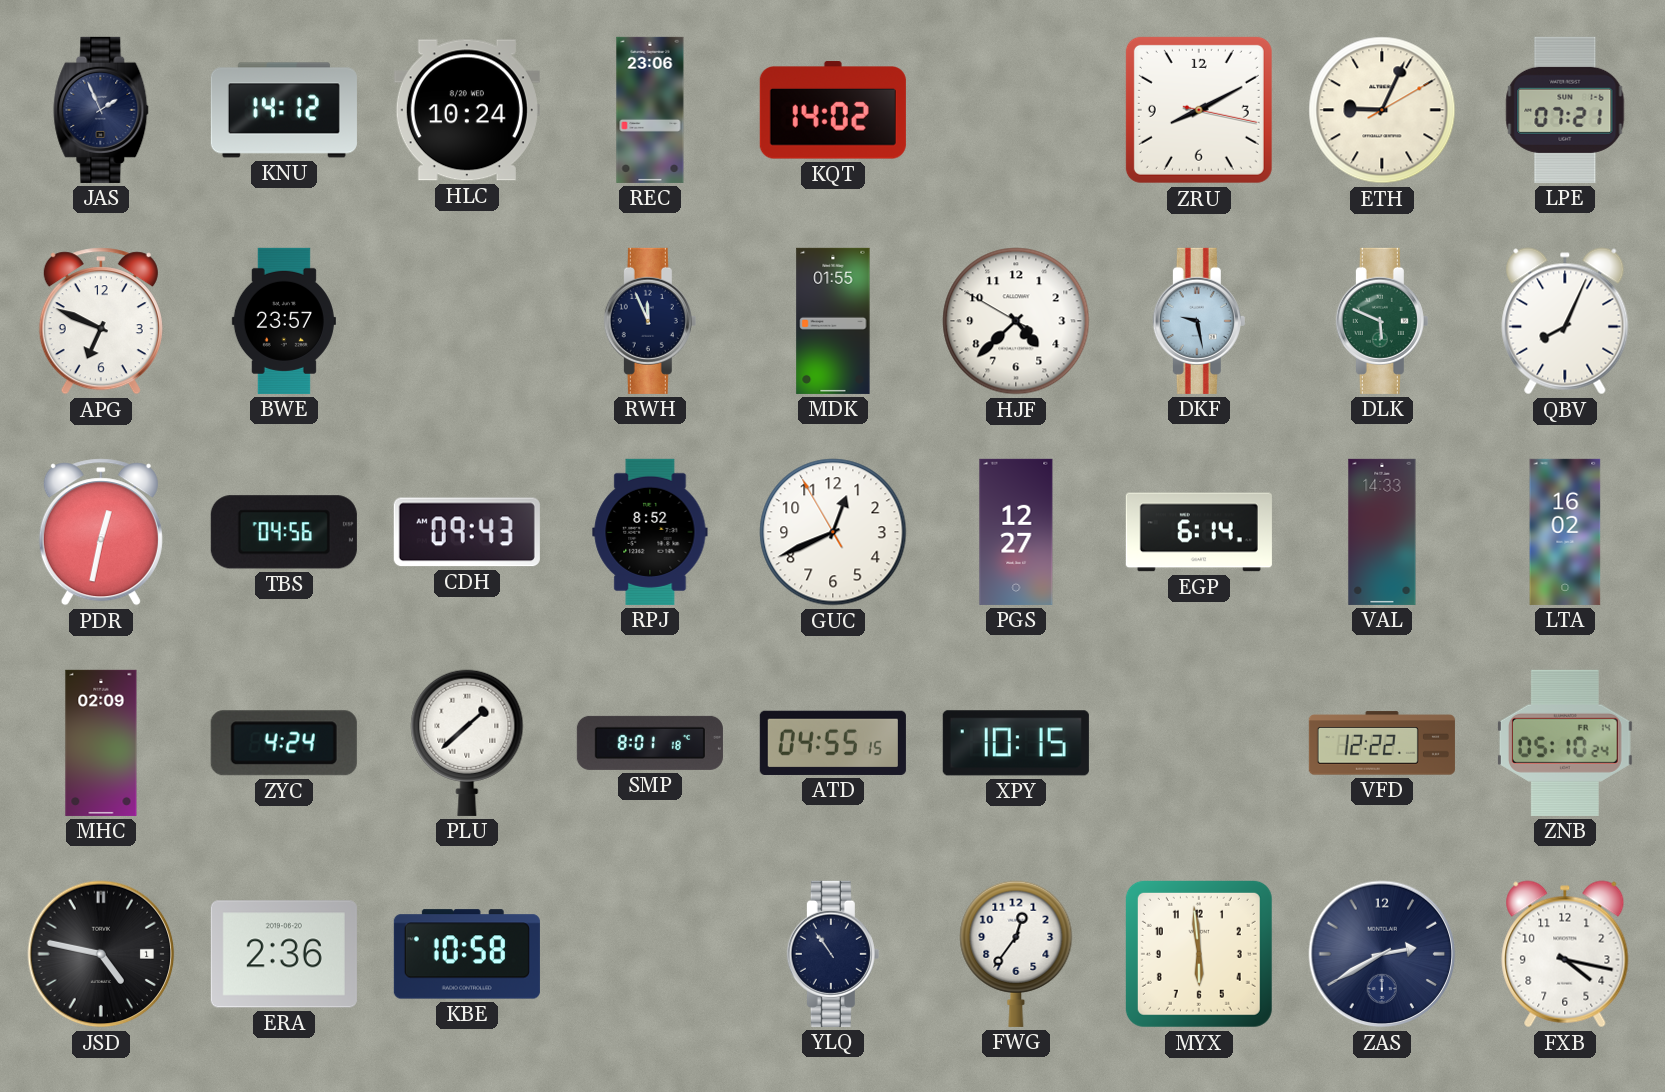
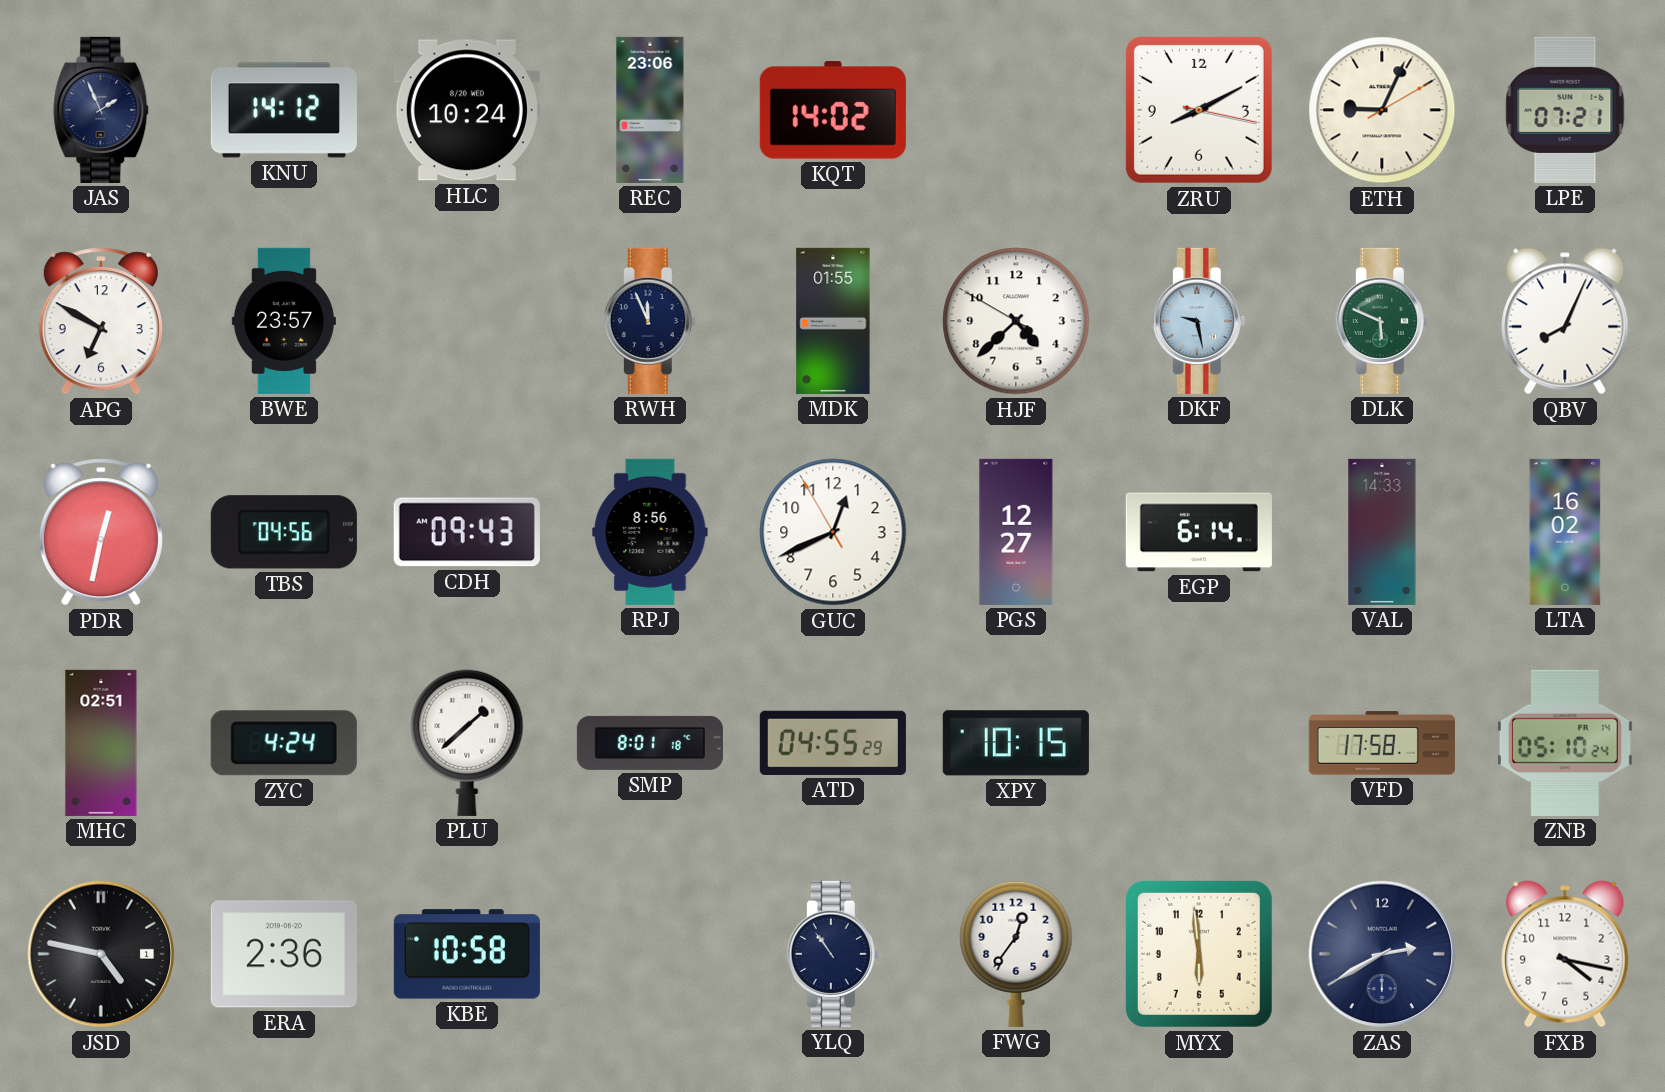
APG: 6:49 -> 6:50
RPJ: 8:52 -> 8:56
MHC: 02:09 -> 02:51
ATD: 04:55:15 -> 04:55:29
VFD: 12:22 -> 17:58
